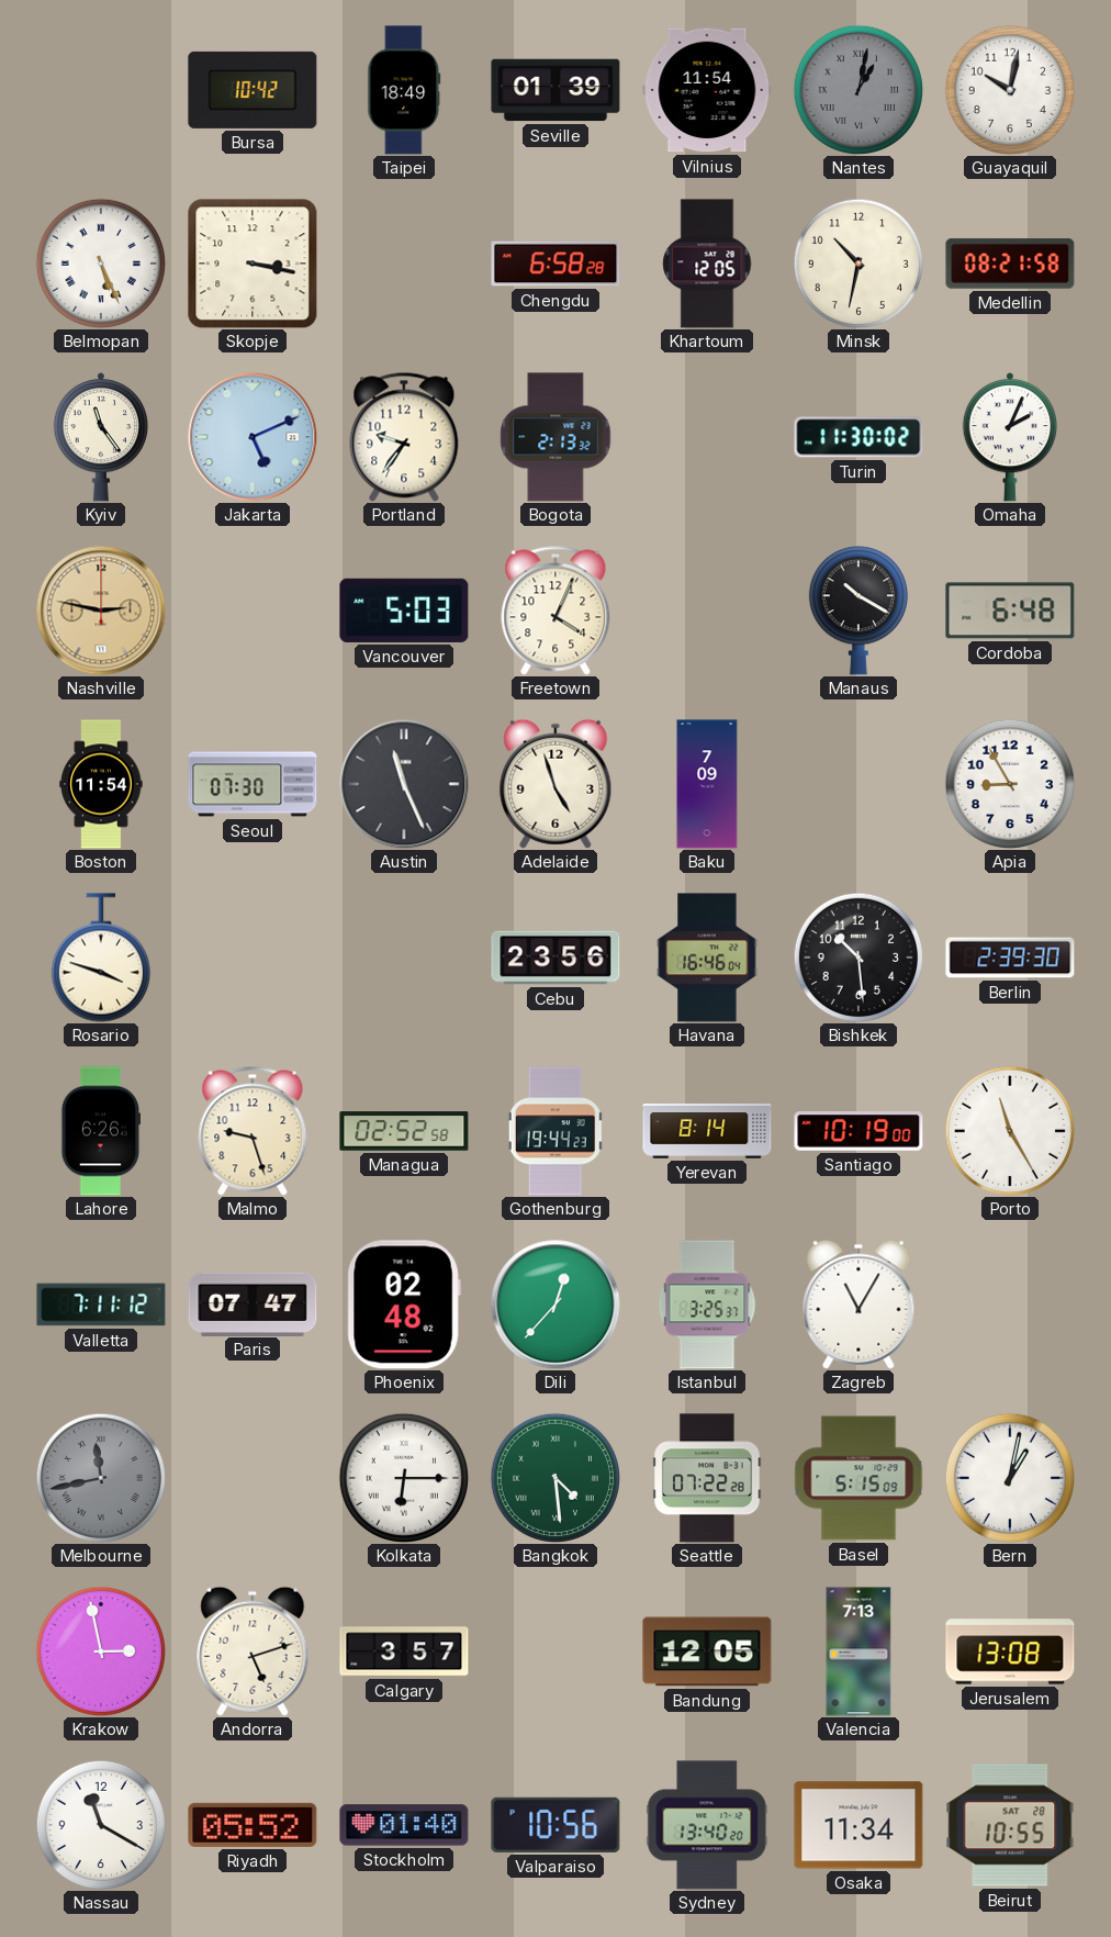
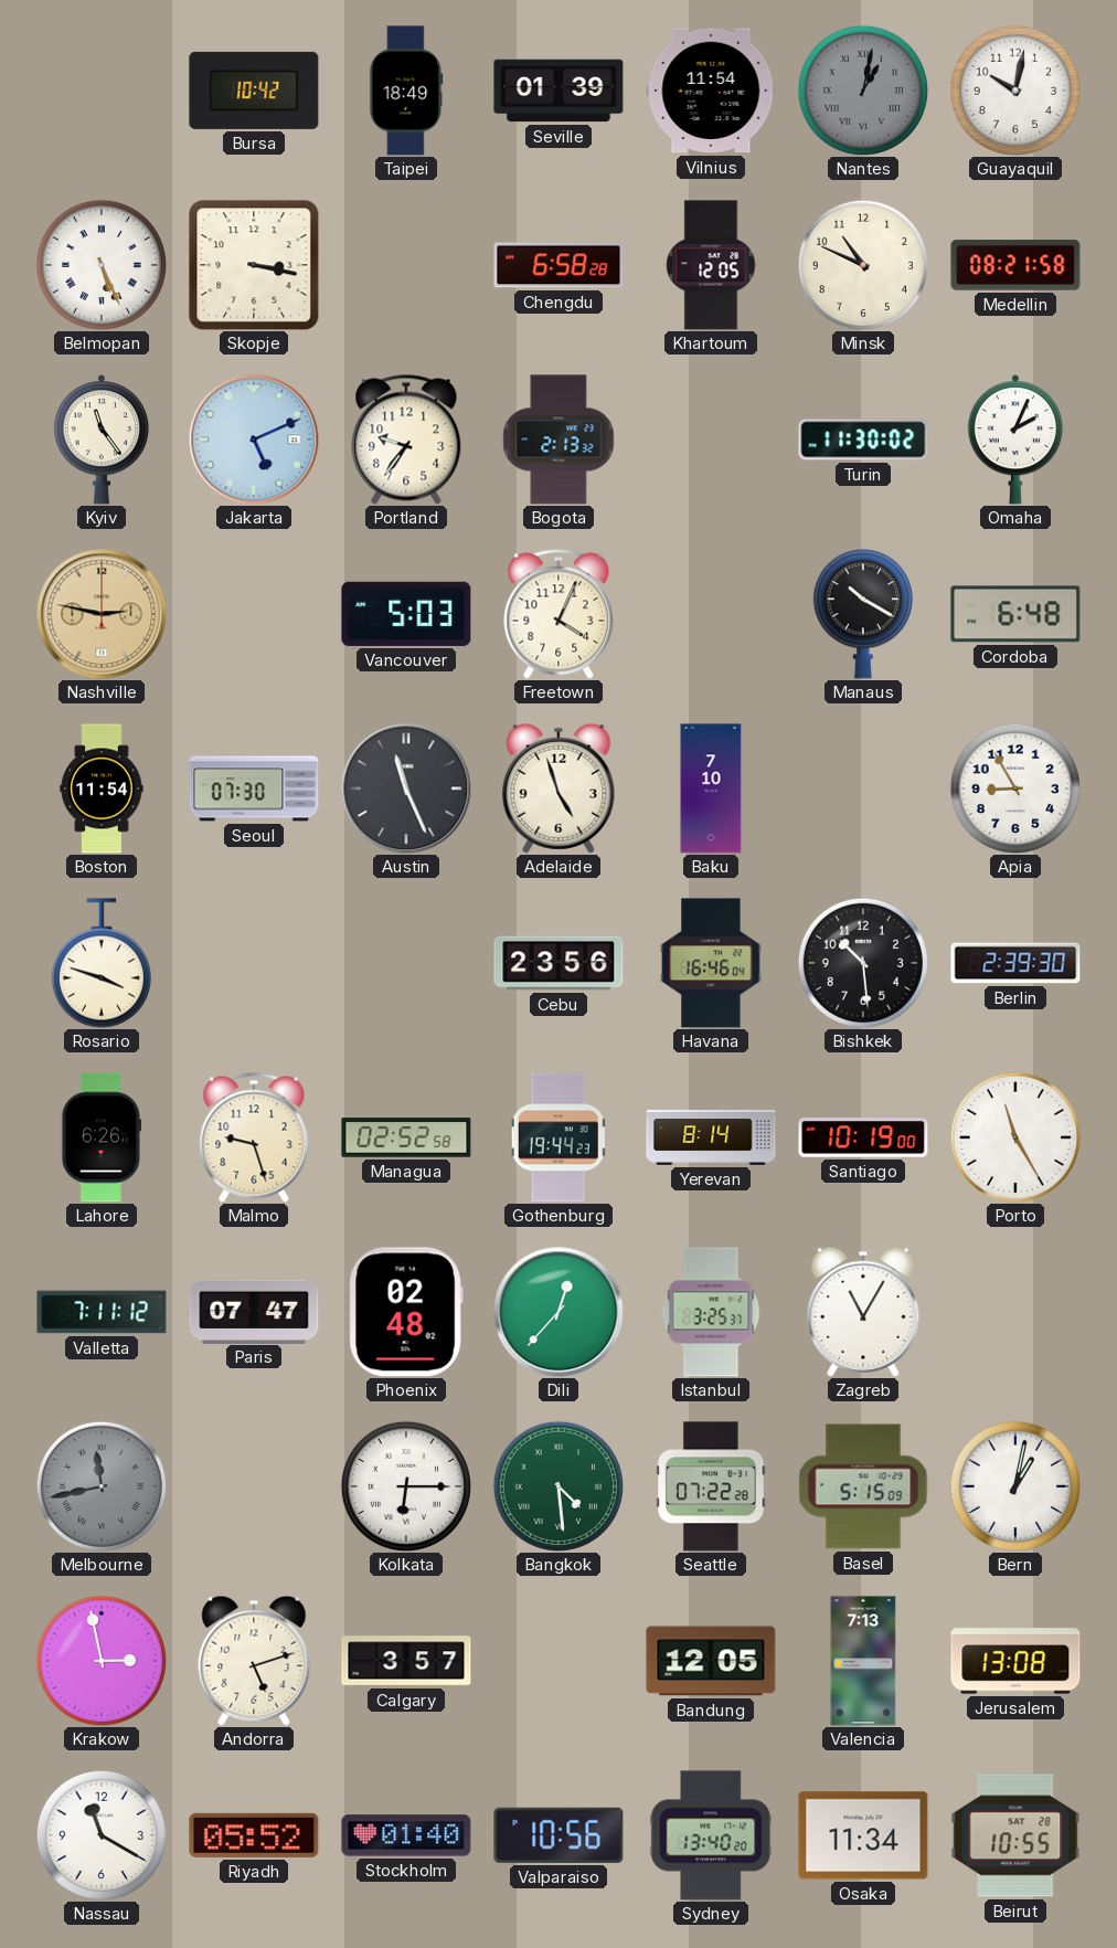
Minsk: 10:32 -> 10:49
Baku: 7:09 -> 7:10
